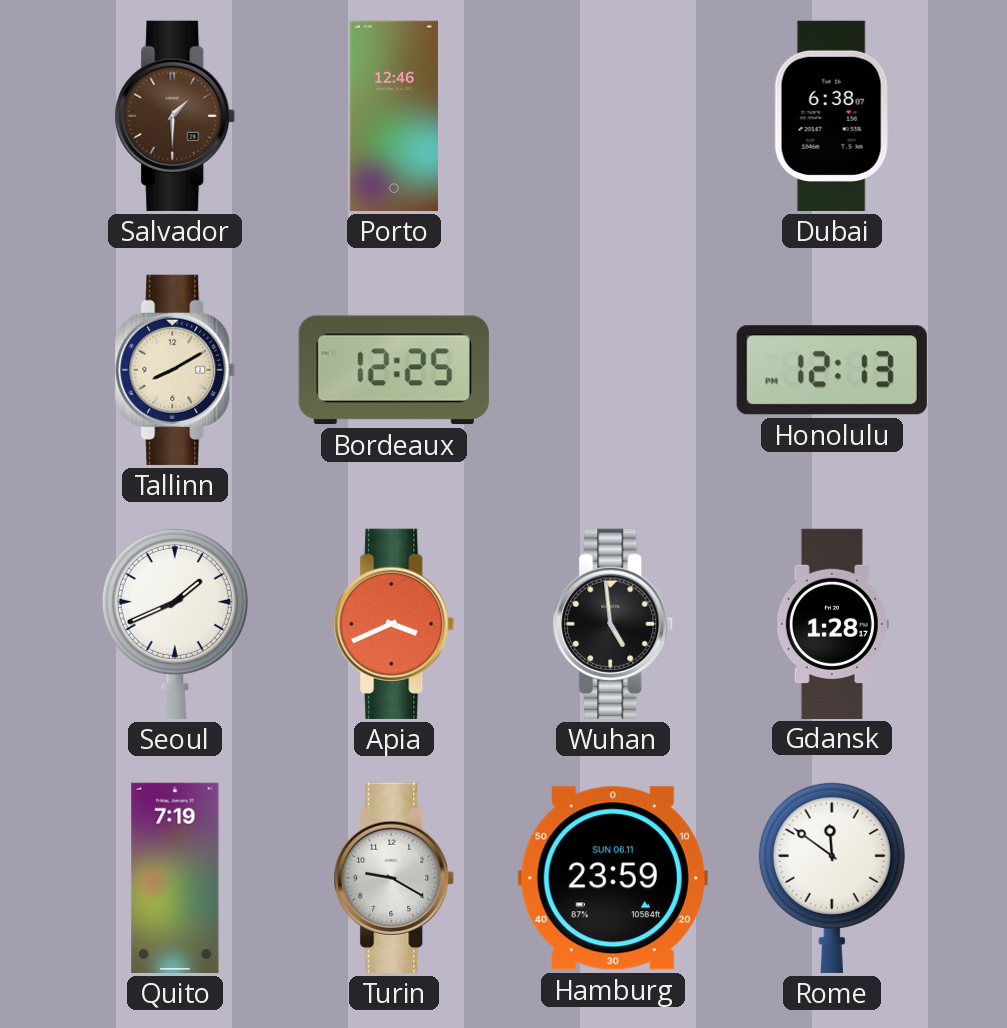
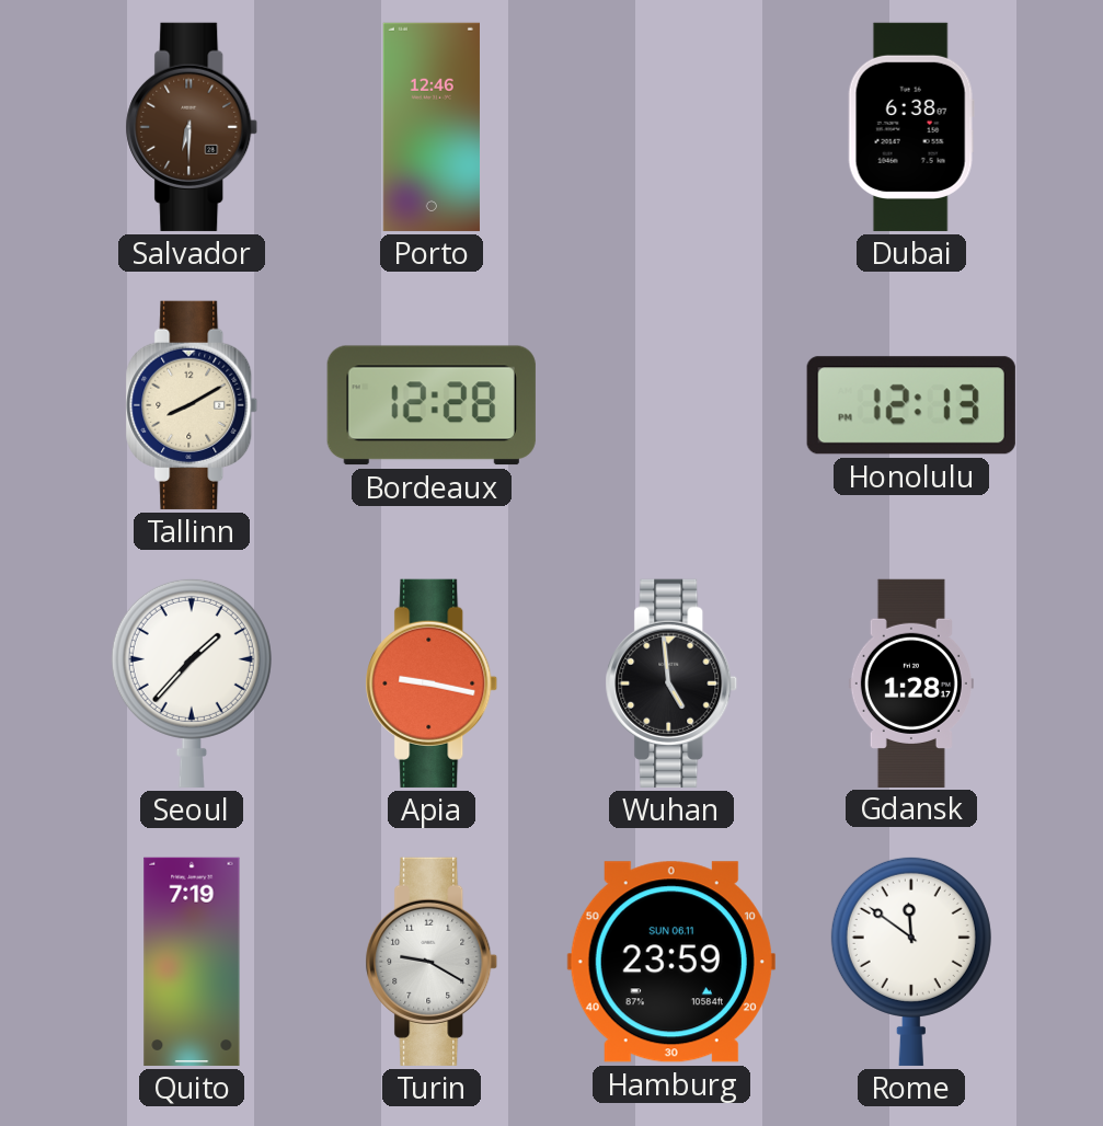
Salvador: 1:30 -> 6:30
Bordeaux: 12:25 -> 12:28
Seoul: 1:41 -> 1:37
Apia: 3:41 -> 9:17
